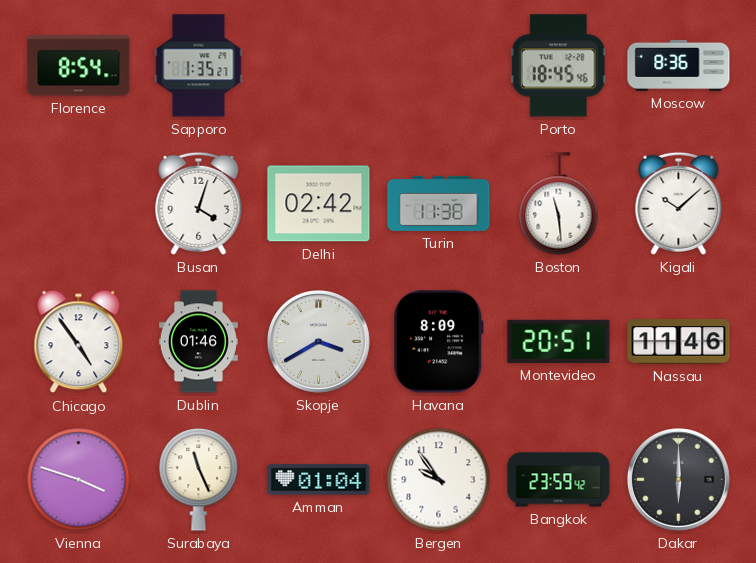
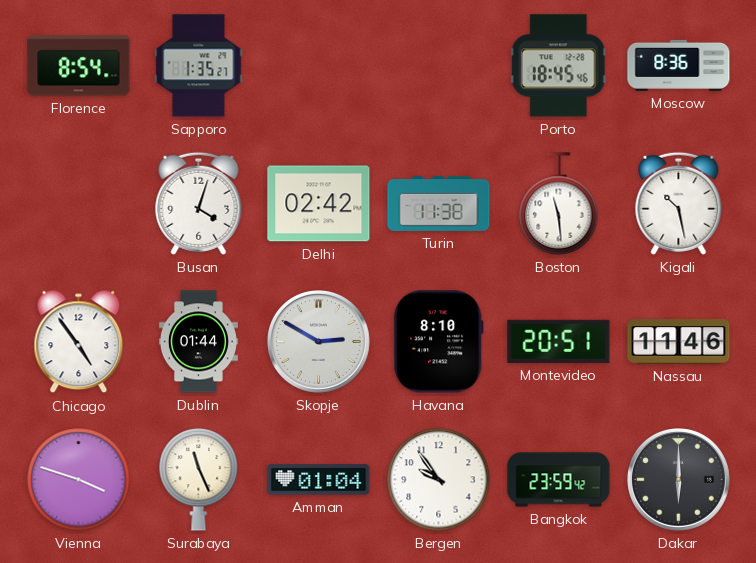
Kigali: 10:08 -> 10:28
Dublin: 01:46 -> 01:44
Skopje: 3:40 -> 2:50
Havana: 8:09 -> 8:10
